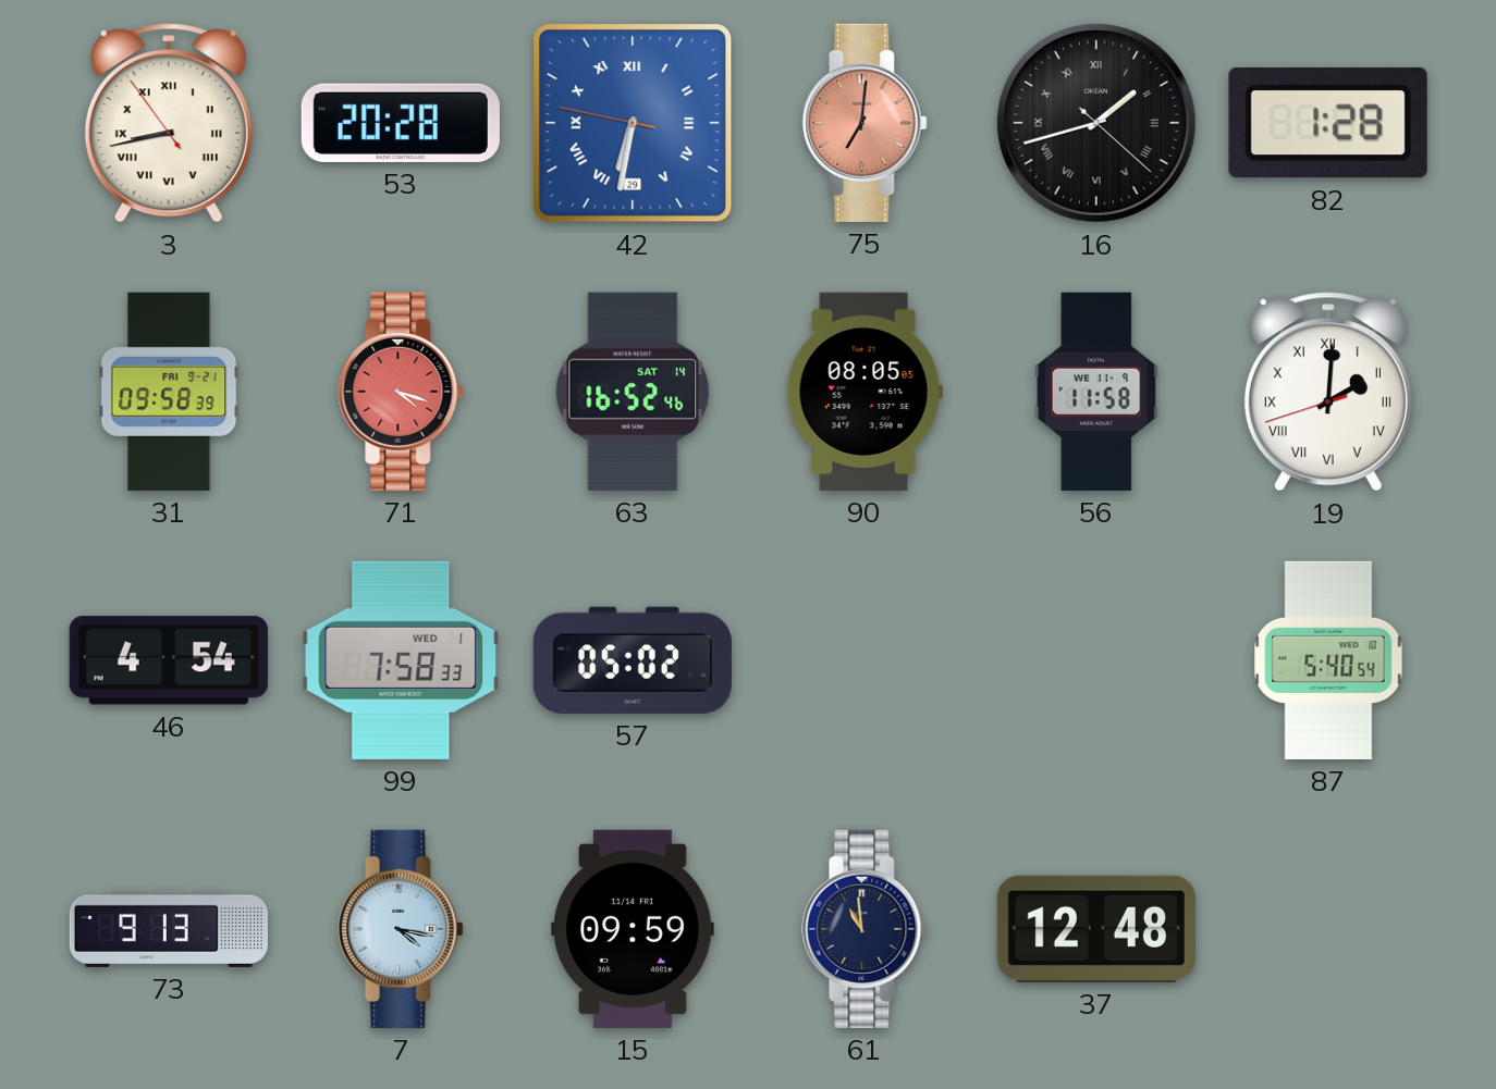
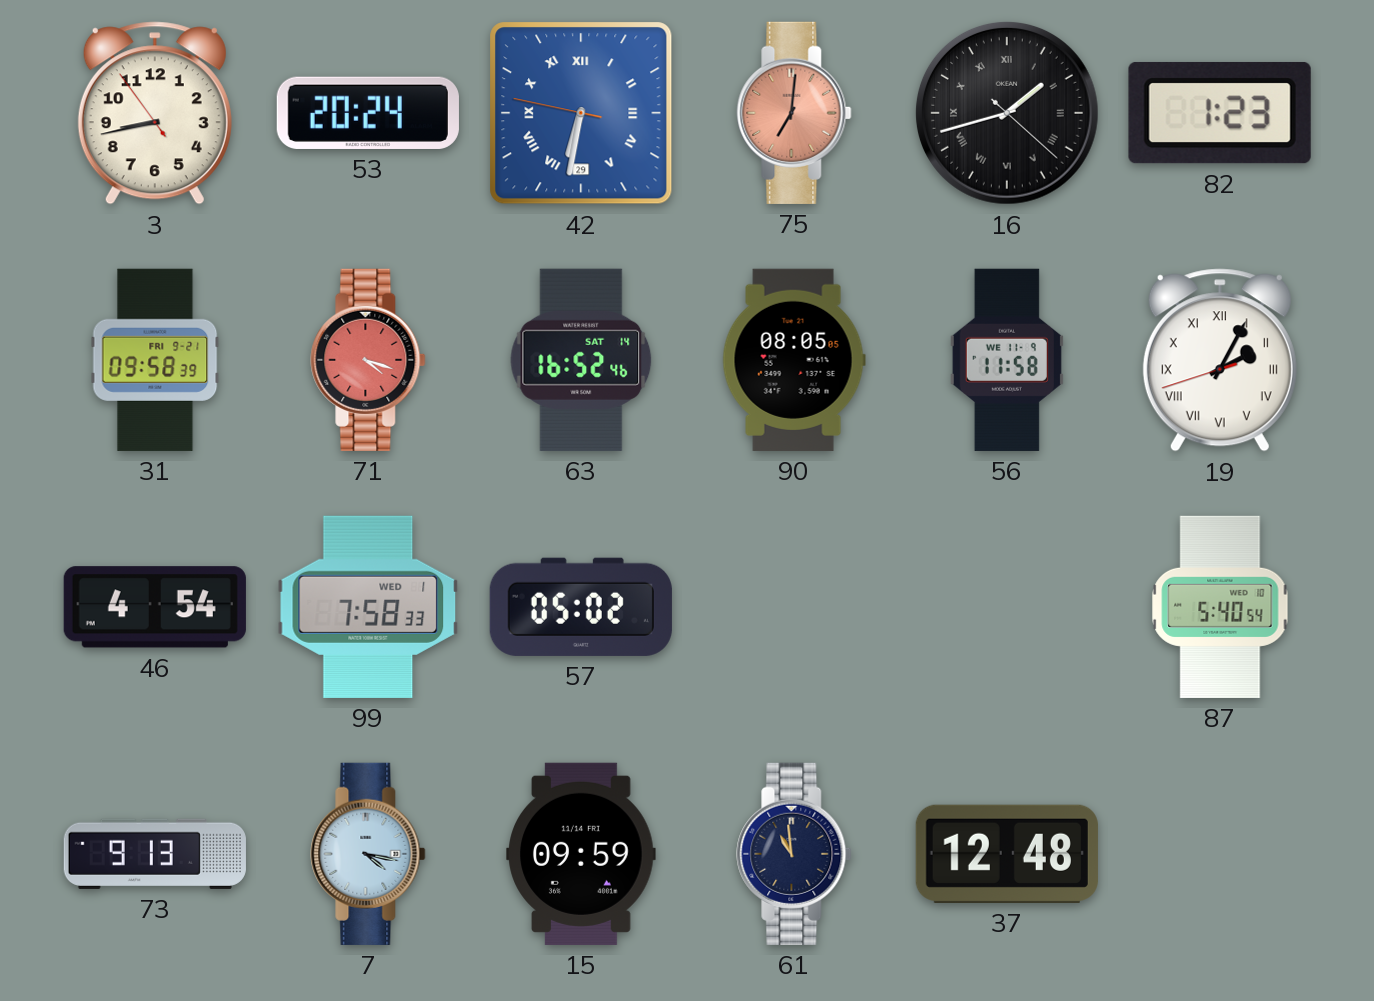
3 numerals: Roman -> Arabic
53: 20:28 -> 20:24
82: 1:28 -> 1:23
19: 2:00 -> 2:04
